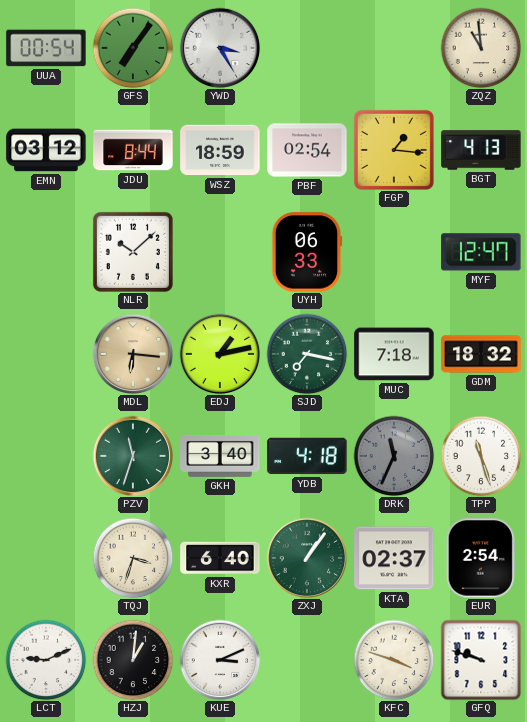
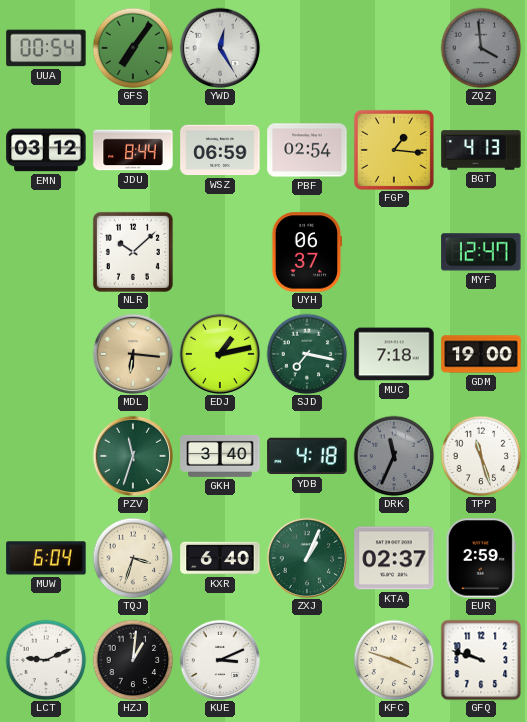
YWD: 3:25 -> 12:25
ZQZ: 10:59 -> 3:59
ZQZ dial: cream -> grey
WSZ: 18:59 -> 06:59
UYH: 06:33 -> 06:37
GDM: 18:32 -> 19:00
MUW: none -> 6:04
ZXJ: 1:06 -> 1:04
EUR: 2:54 -> 2:59
